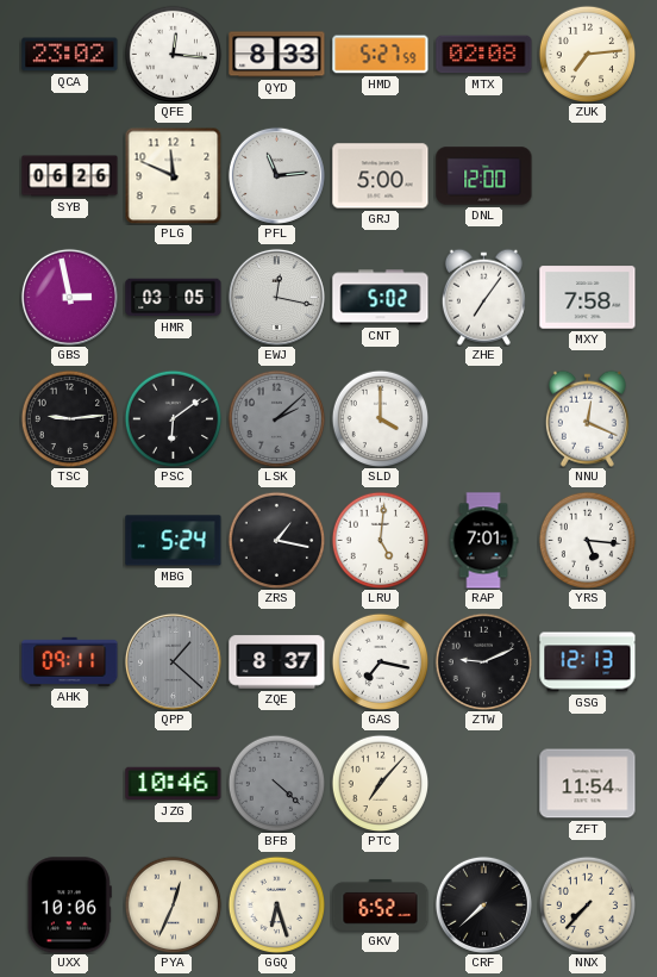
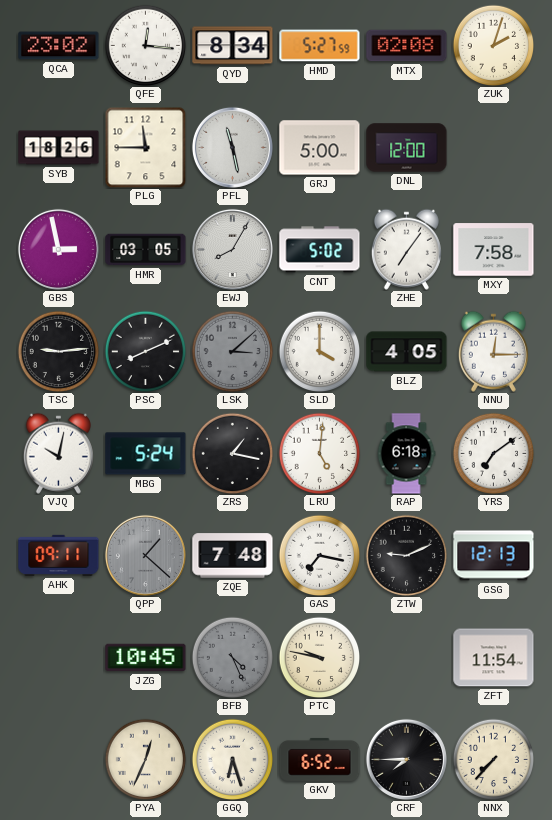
QYD: 8:33 -> 8:34
ZUK: 7:14 -> 2:03
SYB: 06:26 -> 18:26
PLG: 11:49 -> 11:45
PFL: 11:14 -> 11:28
EWJ: 12:17 -> 8:05
PSC: 6:09 -> 8:11
LSK: 2:08 -> 3:08
BLZ: none -> 4:05
NNU: 12:19 -> 12:15
VJQ: none -> 10:02
RAP: 7:01 -> 6:18
YRS: 5:16 -> 7:09
ZQE: 8:37 -> 7:48
JZG: 10:46 -> 10:45
BFB: 4:22 -> 4:26
PTC: 7:07 -> 9:47
UXX: 10:06 -> none
CRF: 7:38 -> 7:45
